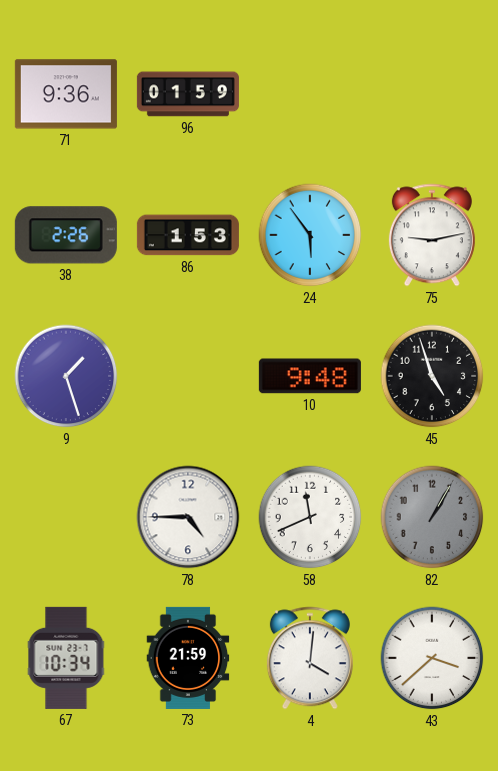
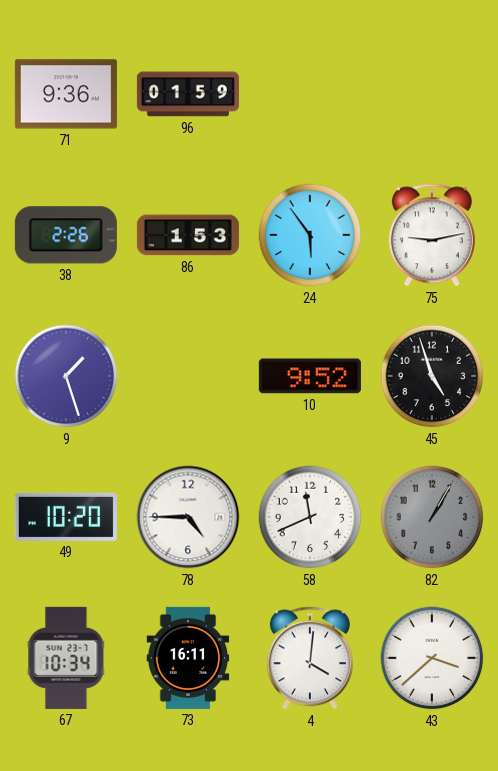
10: 9:48 -> 9:52
49: none -> 10:20
73: 21:59 -> 16:11
